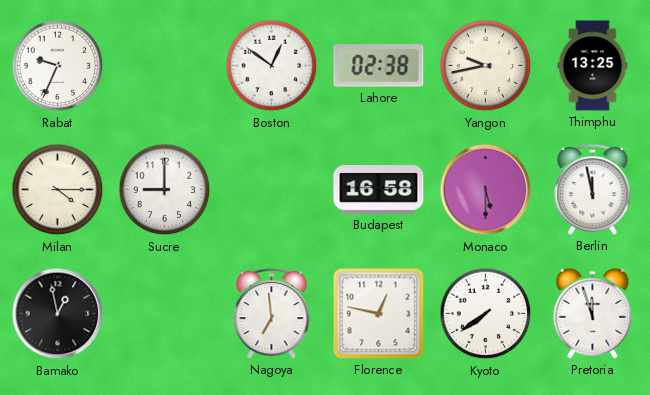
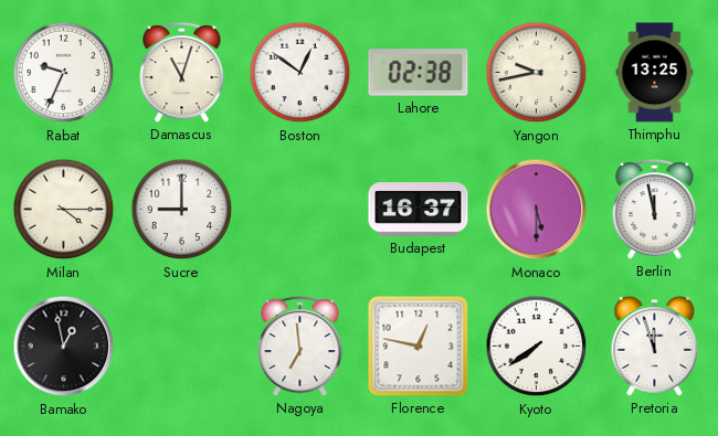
Damascus: none -> 11:03
Budapest: 16:58 -> 16:37
